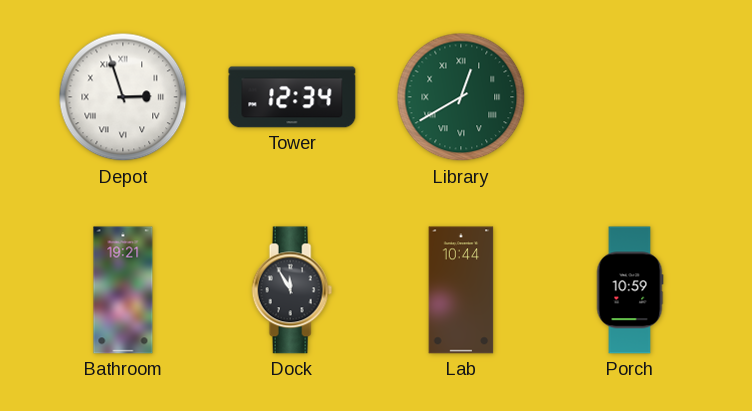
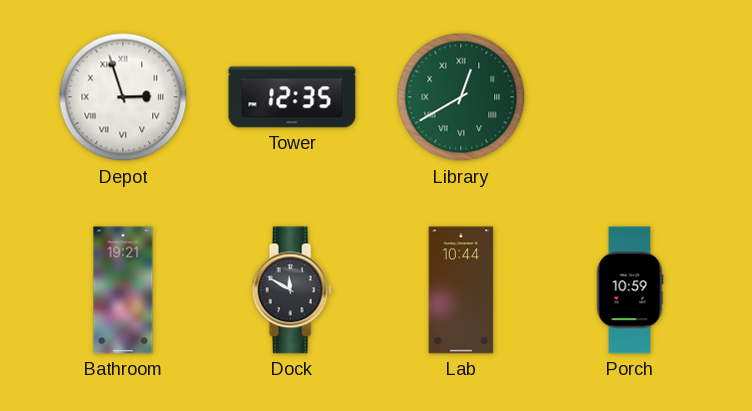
Tower: 12:34 -> 12:35
Dock: 11:55 -> 11:50
